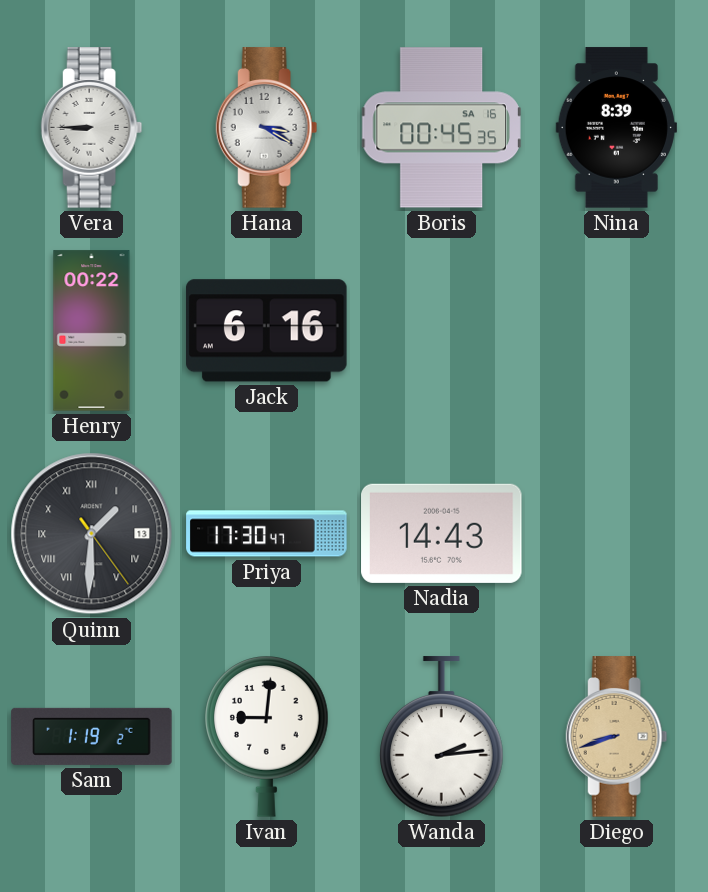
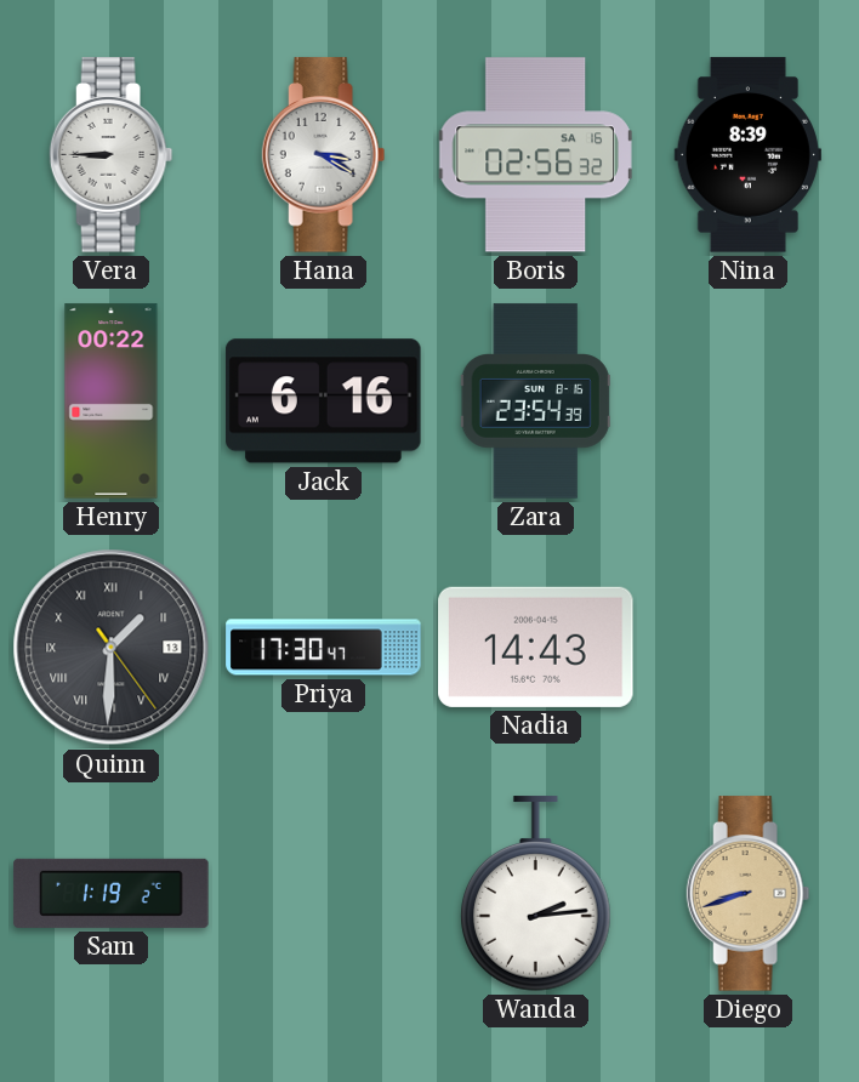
Boris: 00:45 -> 02:56
Zara: none -> 23:54
Ivan: 9:01 -> none
